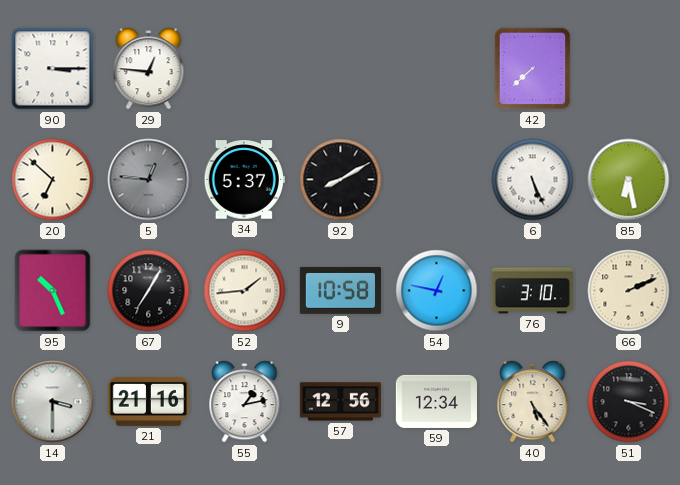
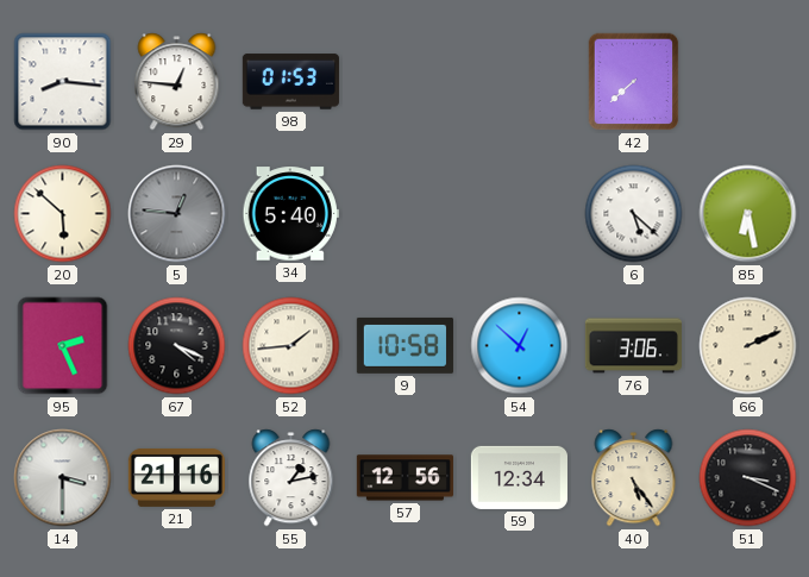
90: 3:15 -> 8:16
98: none -> 01:53
20: 6:52 -> 5:52
34: 5:37 -> 5:40
92: 8:10 -> none
6: 5:26 -> 5:22
95: 10:26 -> 2:26
67: 7:05 -> 4:19
54: 12:47 -> 12:52
76: 3:10 -> 3:06
